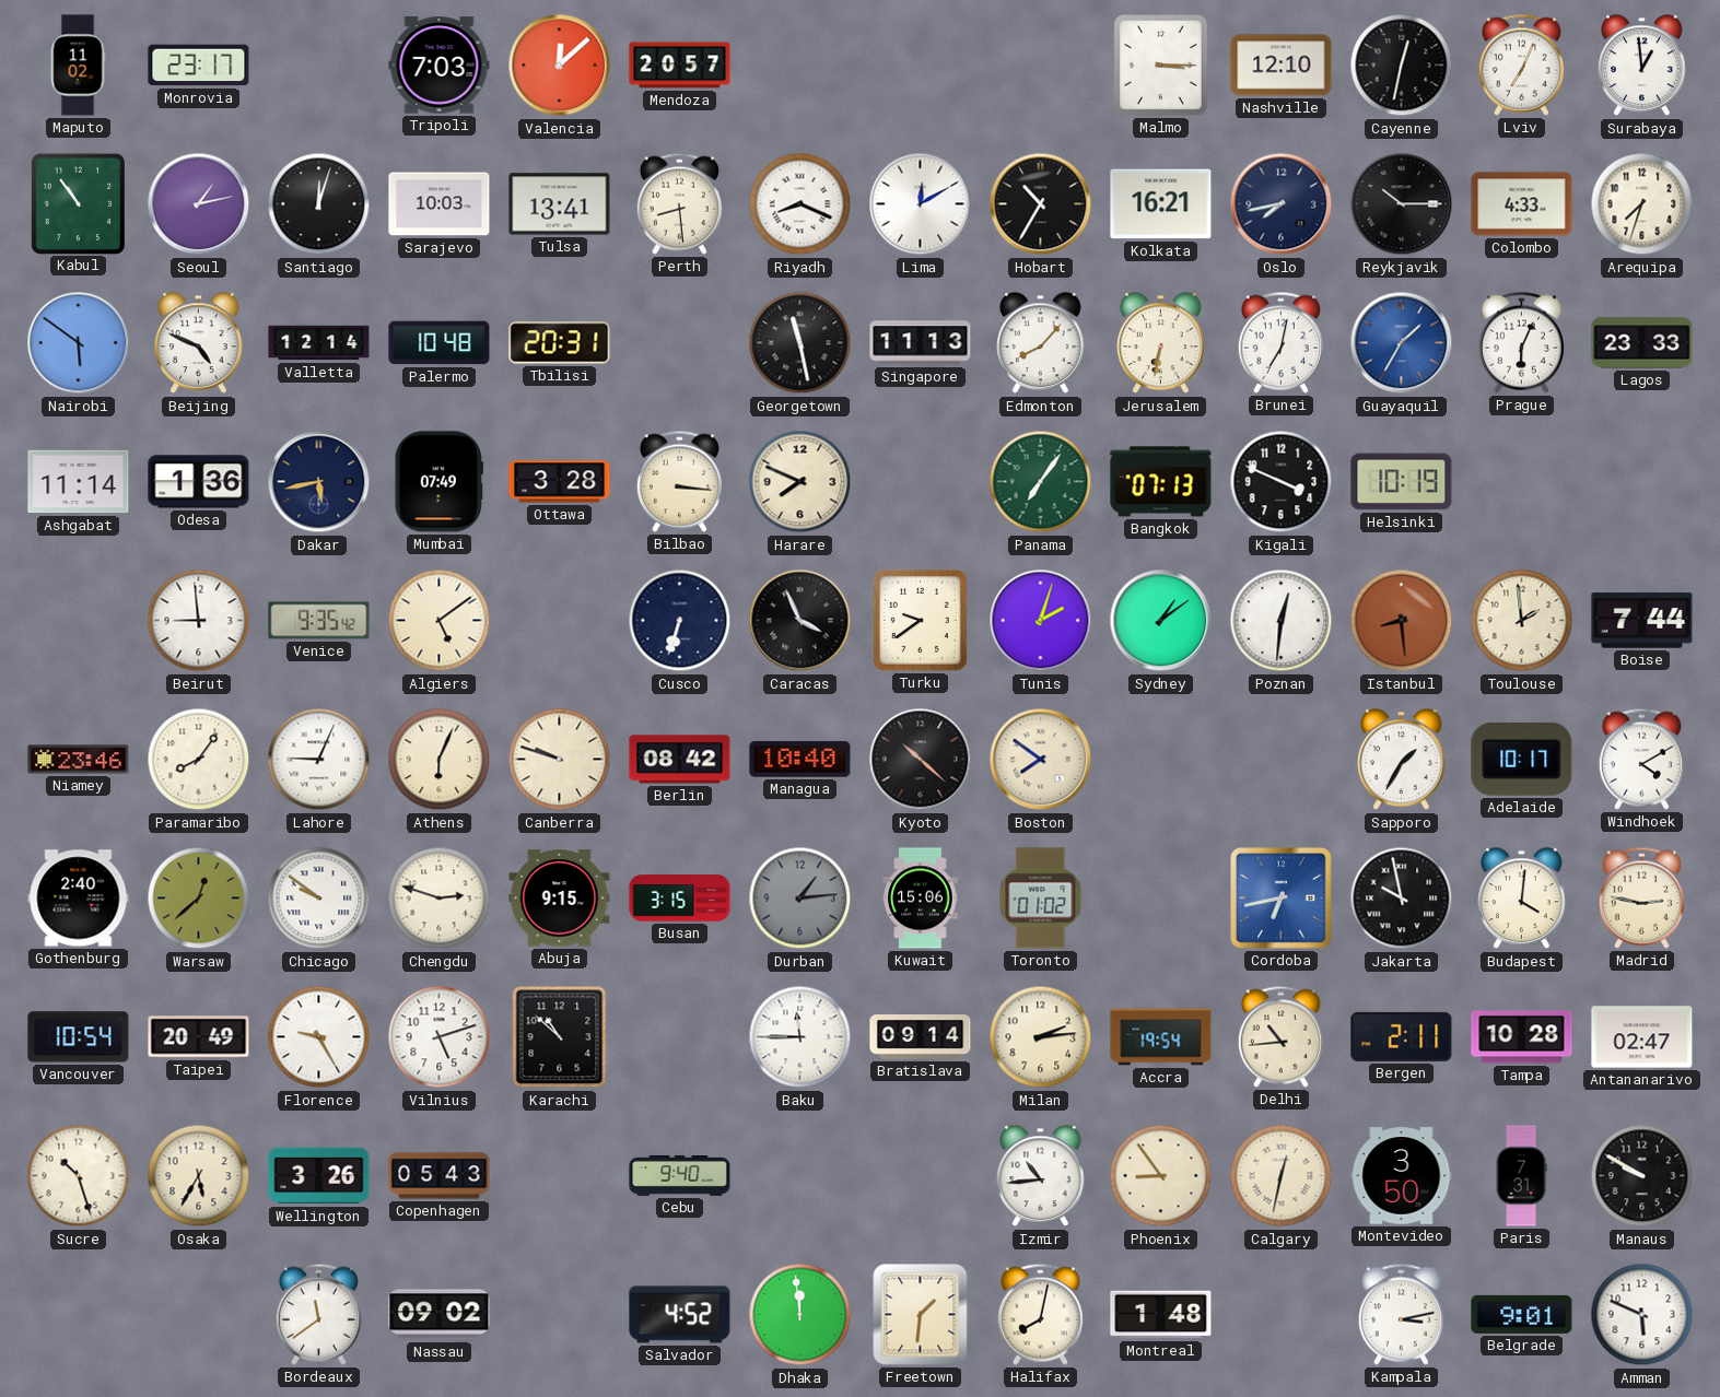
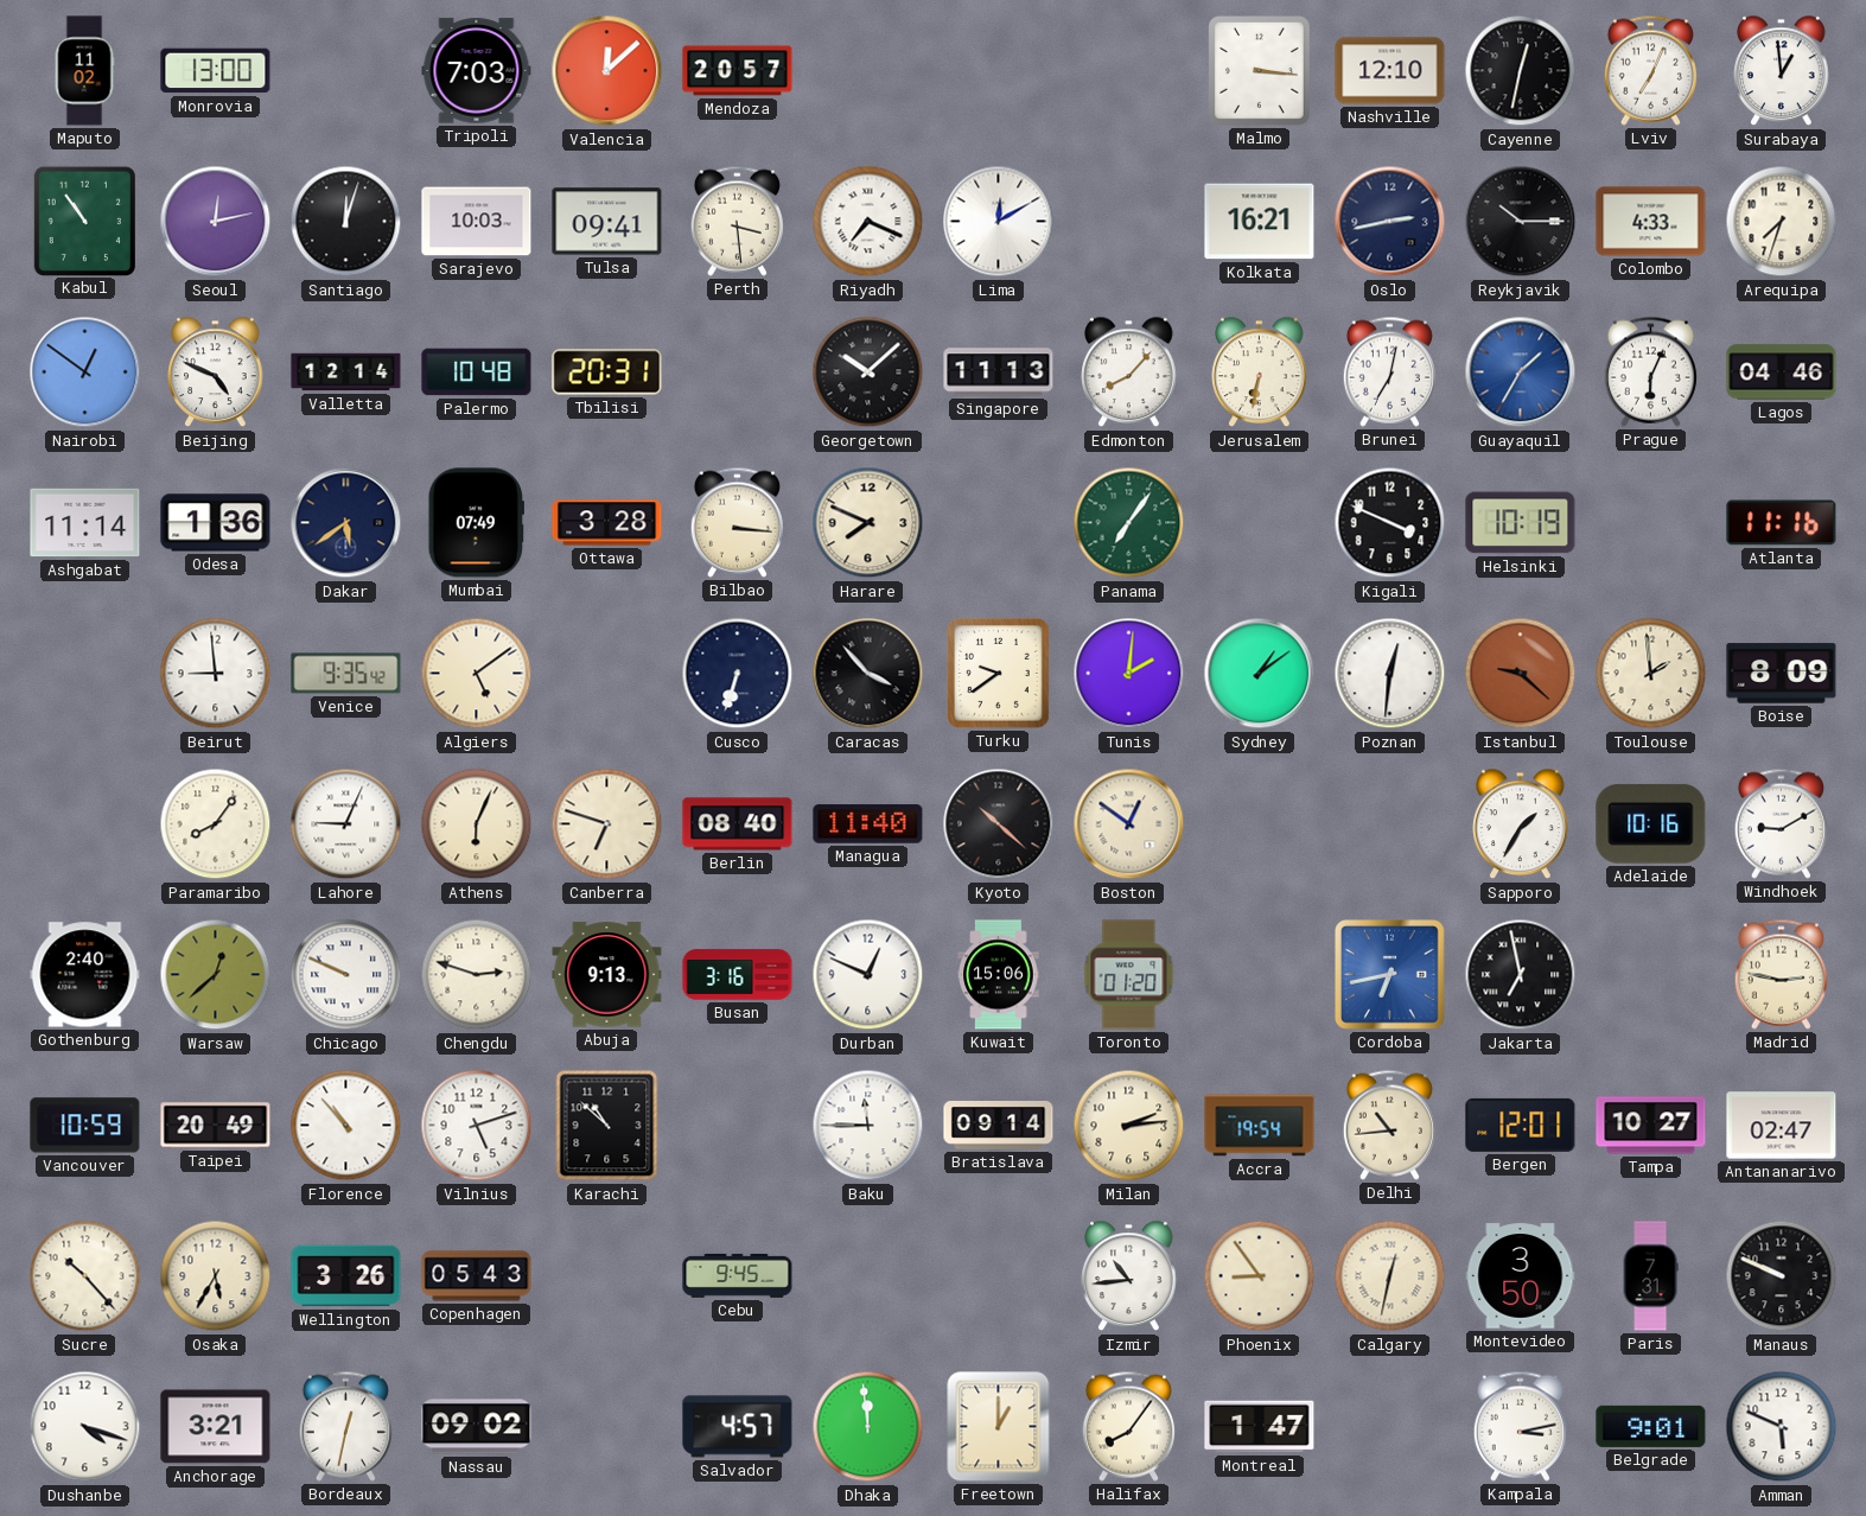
Monrovia: 23:17 -> 13:00
Malmo: 3:15 -> 3:16
Seoul: 1:13 -> 12:13
Tulsa: 13:41 -> 09:41
Perth: 8:29 -> 3:29
Riyadh: 8:19 -> 7:19
Hobart: 10:35 -> none
Oslo: 7:43 -> 2:43
Nairobi: 5:51 -> 12:51
Georgetown: 11:28 -> 10:08
Lagos: 23:33 -> 04:46
Dakar: 5:43 -> 5:39
Bangkok: 07:13 -> none
Atlanta: none -> 11:16
Caracas: 3:56 -> 3:53
Tunis: 2:03 -> 2:01
Istanbul: 8:29 -> 9:22
Boise: 7:44 -> 8:09
Niamey: 23:46 -> none
Canberra: 9:48 -> 6:48
Berlin: 08:42 -> 08:40
Managua: 10:40 -> 11:40
Boston: 7:51 -> 12:51
Adelaide: 10:17 -> 10:16
Windhoek: 4:10 -> 9:10
Chicago: 9:51 -> 9:49
Abuja: 9:15 -> 9:13
Busan: 3:15 -> 3:16
Durban: 1:14 -> 12:49
Durban dial: grey -> white
Toronto: 01:02 -> 01:20
Jakarta: 9:58 -> 6:58
Budapest: 4:01 -> none
Vancouver: 10:54 -> 10:59
Florence: 9:25 -> 10:53
Bergen: 2:11 -> 12:01
Tampa: 10:28 -> 10:27
Sucre: 10:27 -> 10:23
Cebu: 9:40 -> 9:45
Manaus: 9:50 -> 9:49
Dushanbe: none -> 4:18
Anchorage: none -> 3:21
Bordeaux: 11:39 -> 12:32
Salvador: 4:52 -> 4:57
Freetown: 1:31 -> 1:00
Halifax: 8:02 -> 8:06
Montreal: 1:48 -> 1:47
